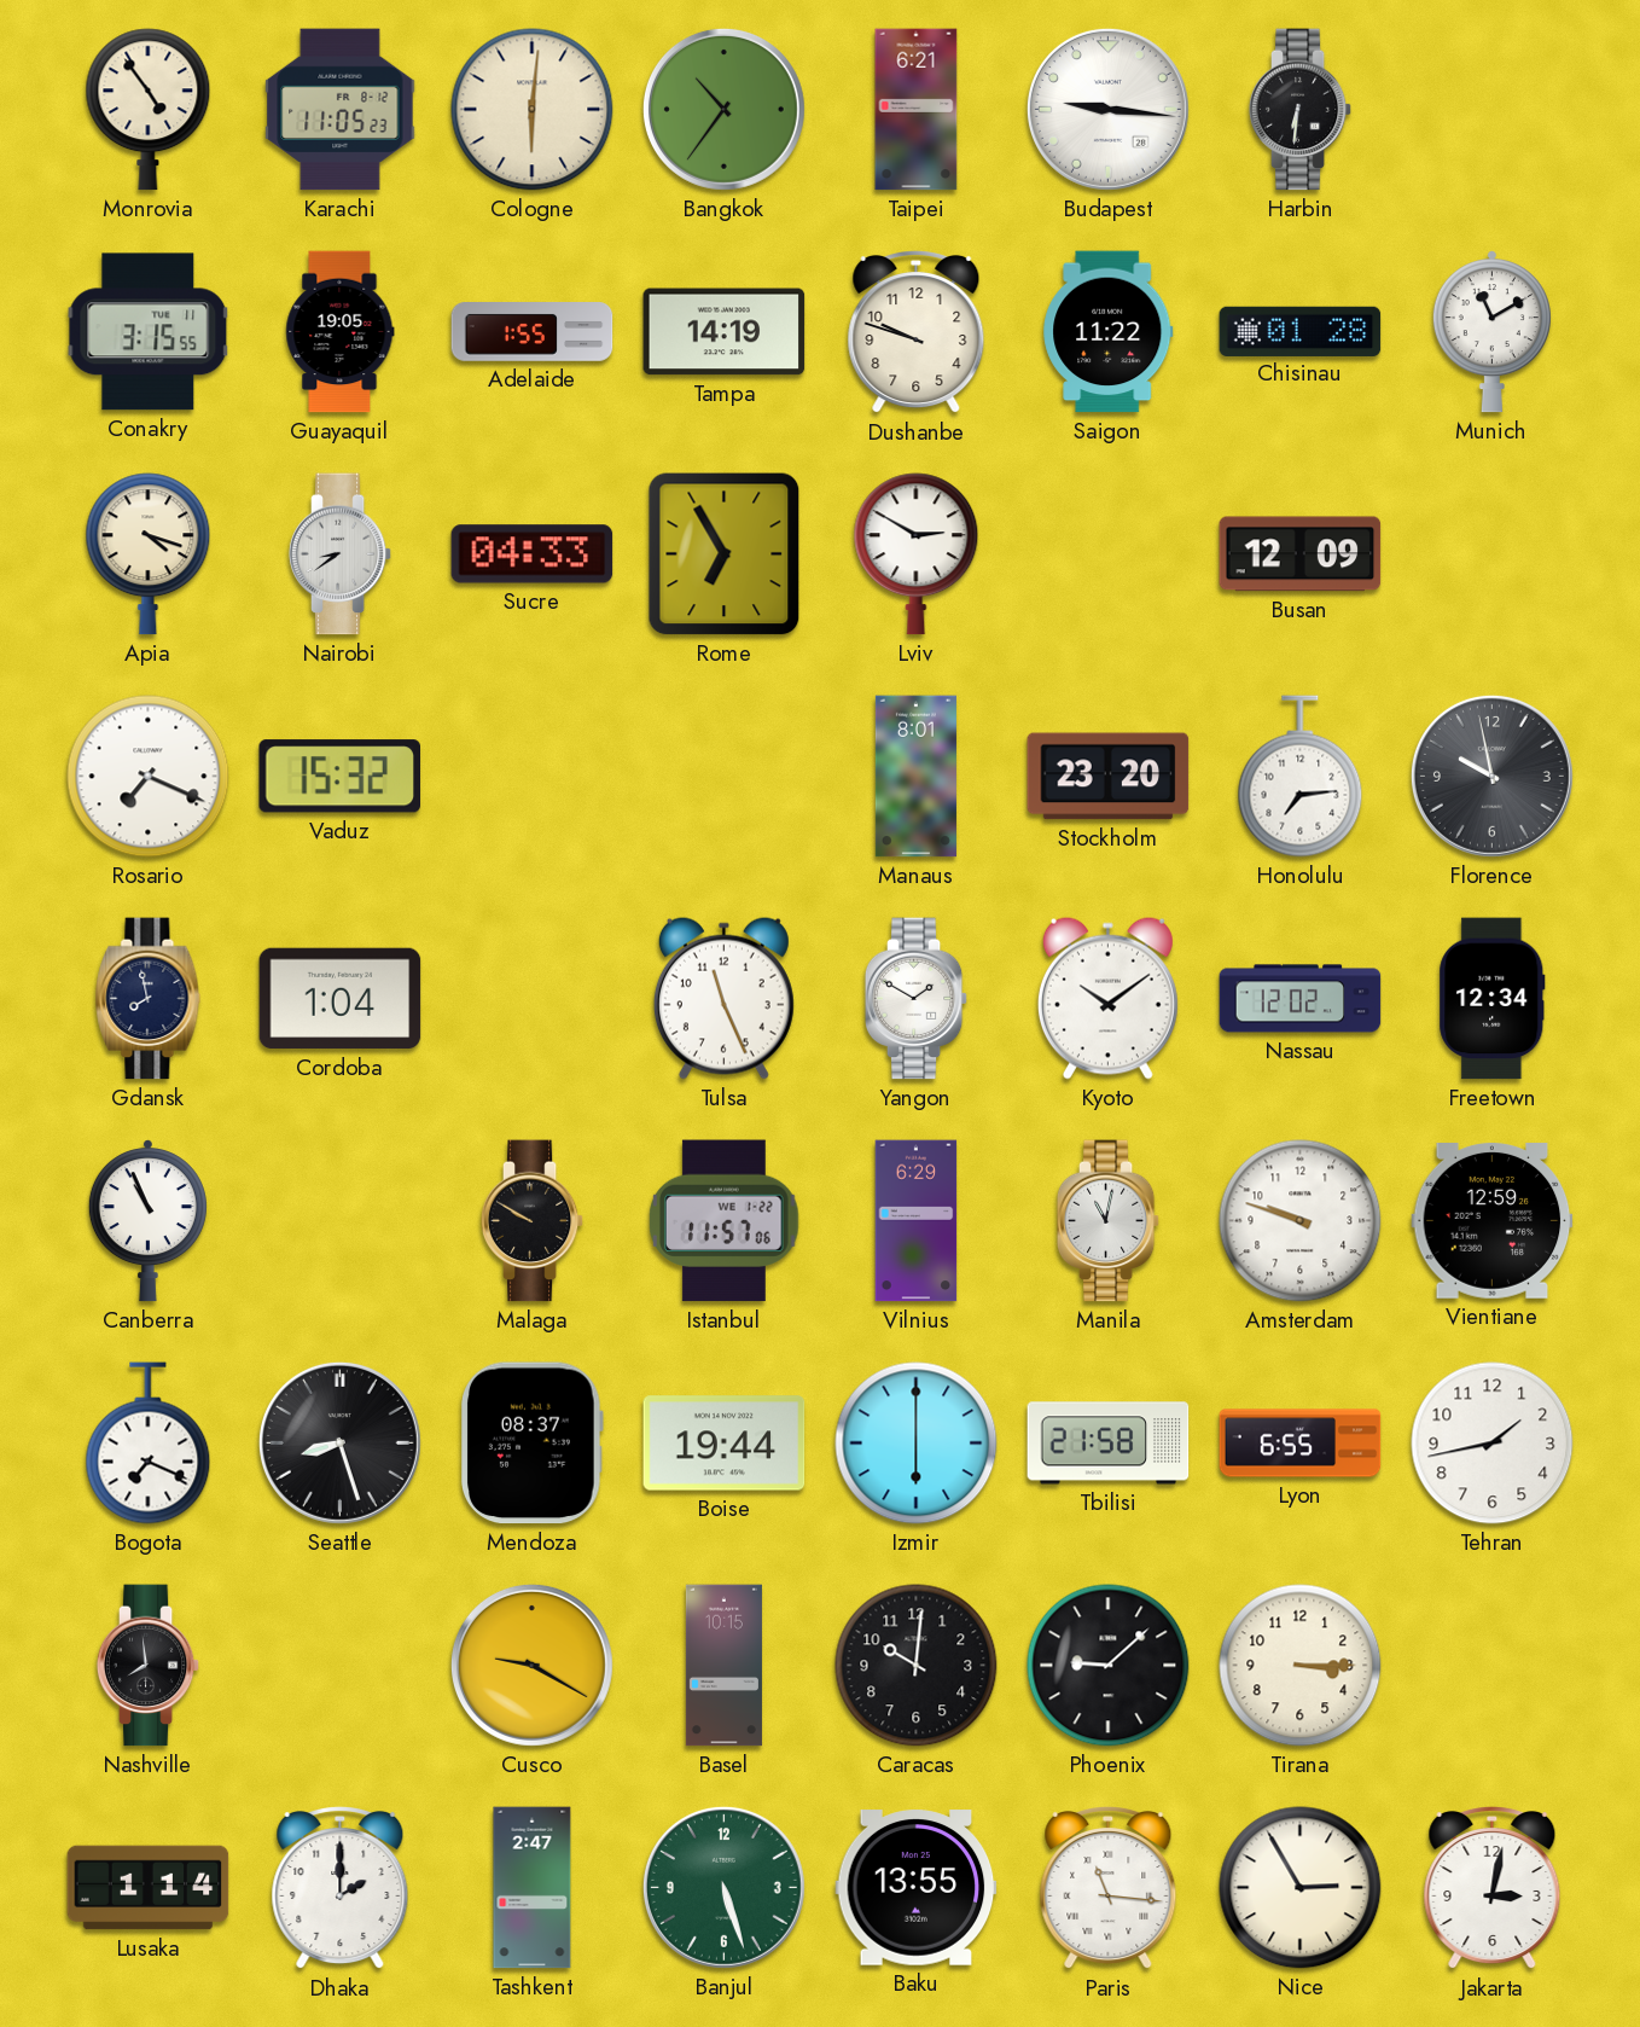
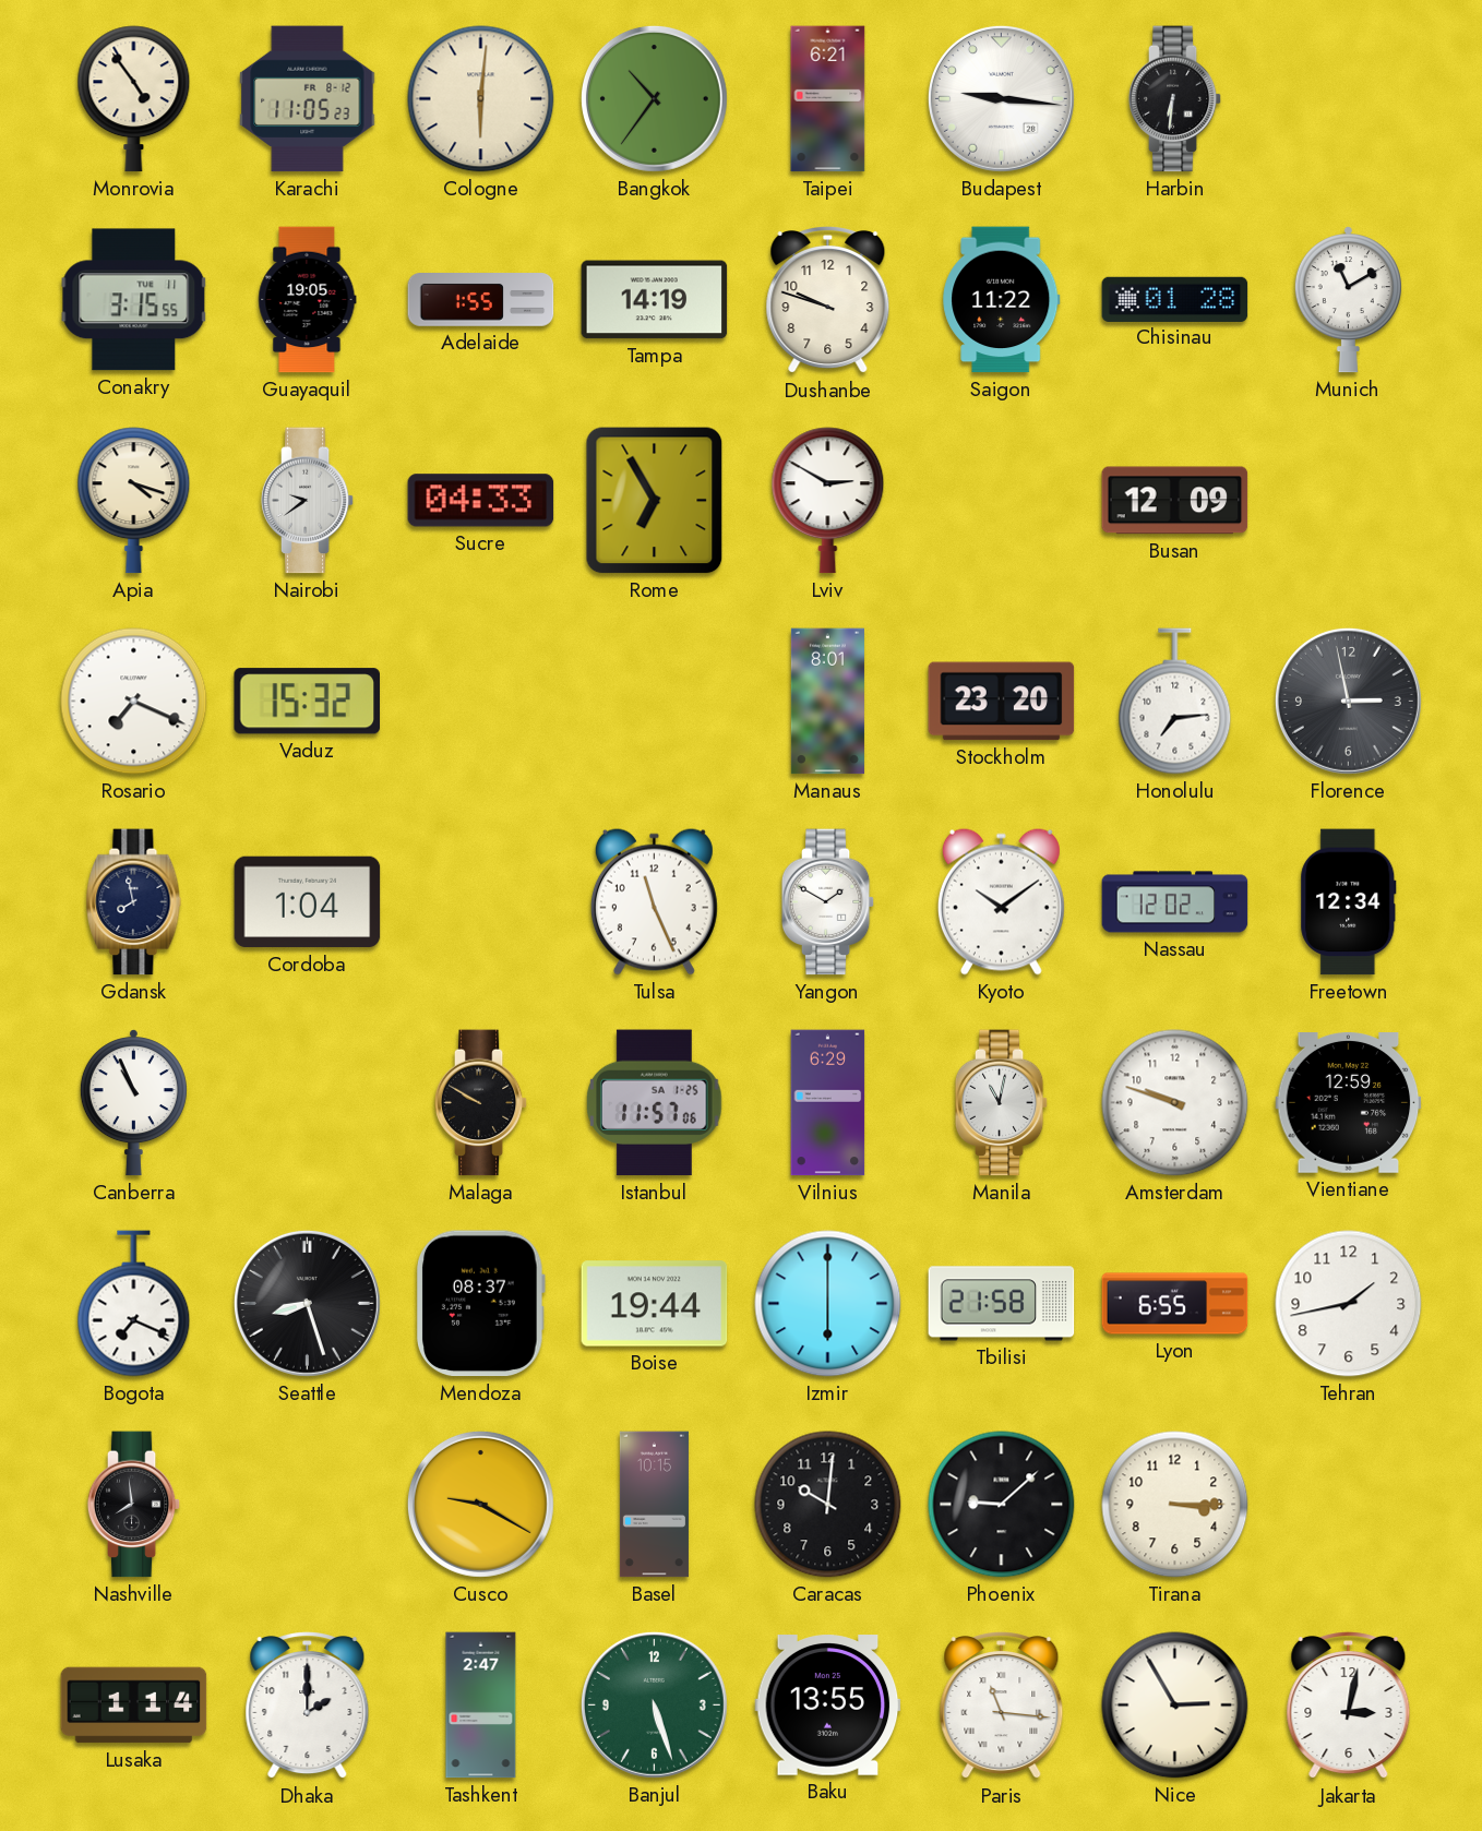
Nairobi: 8:39 -> 9:39
Florence: 9:58 -> 2:58
Istanbul date: WE 1-22 -> SA 1-25
